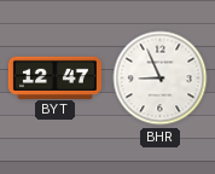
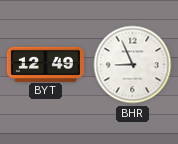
BYT: 12:47 -> 12:49
